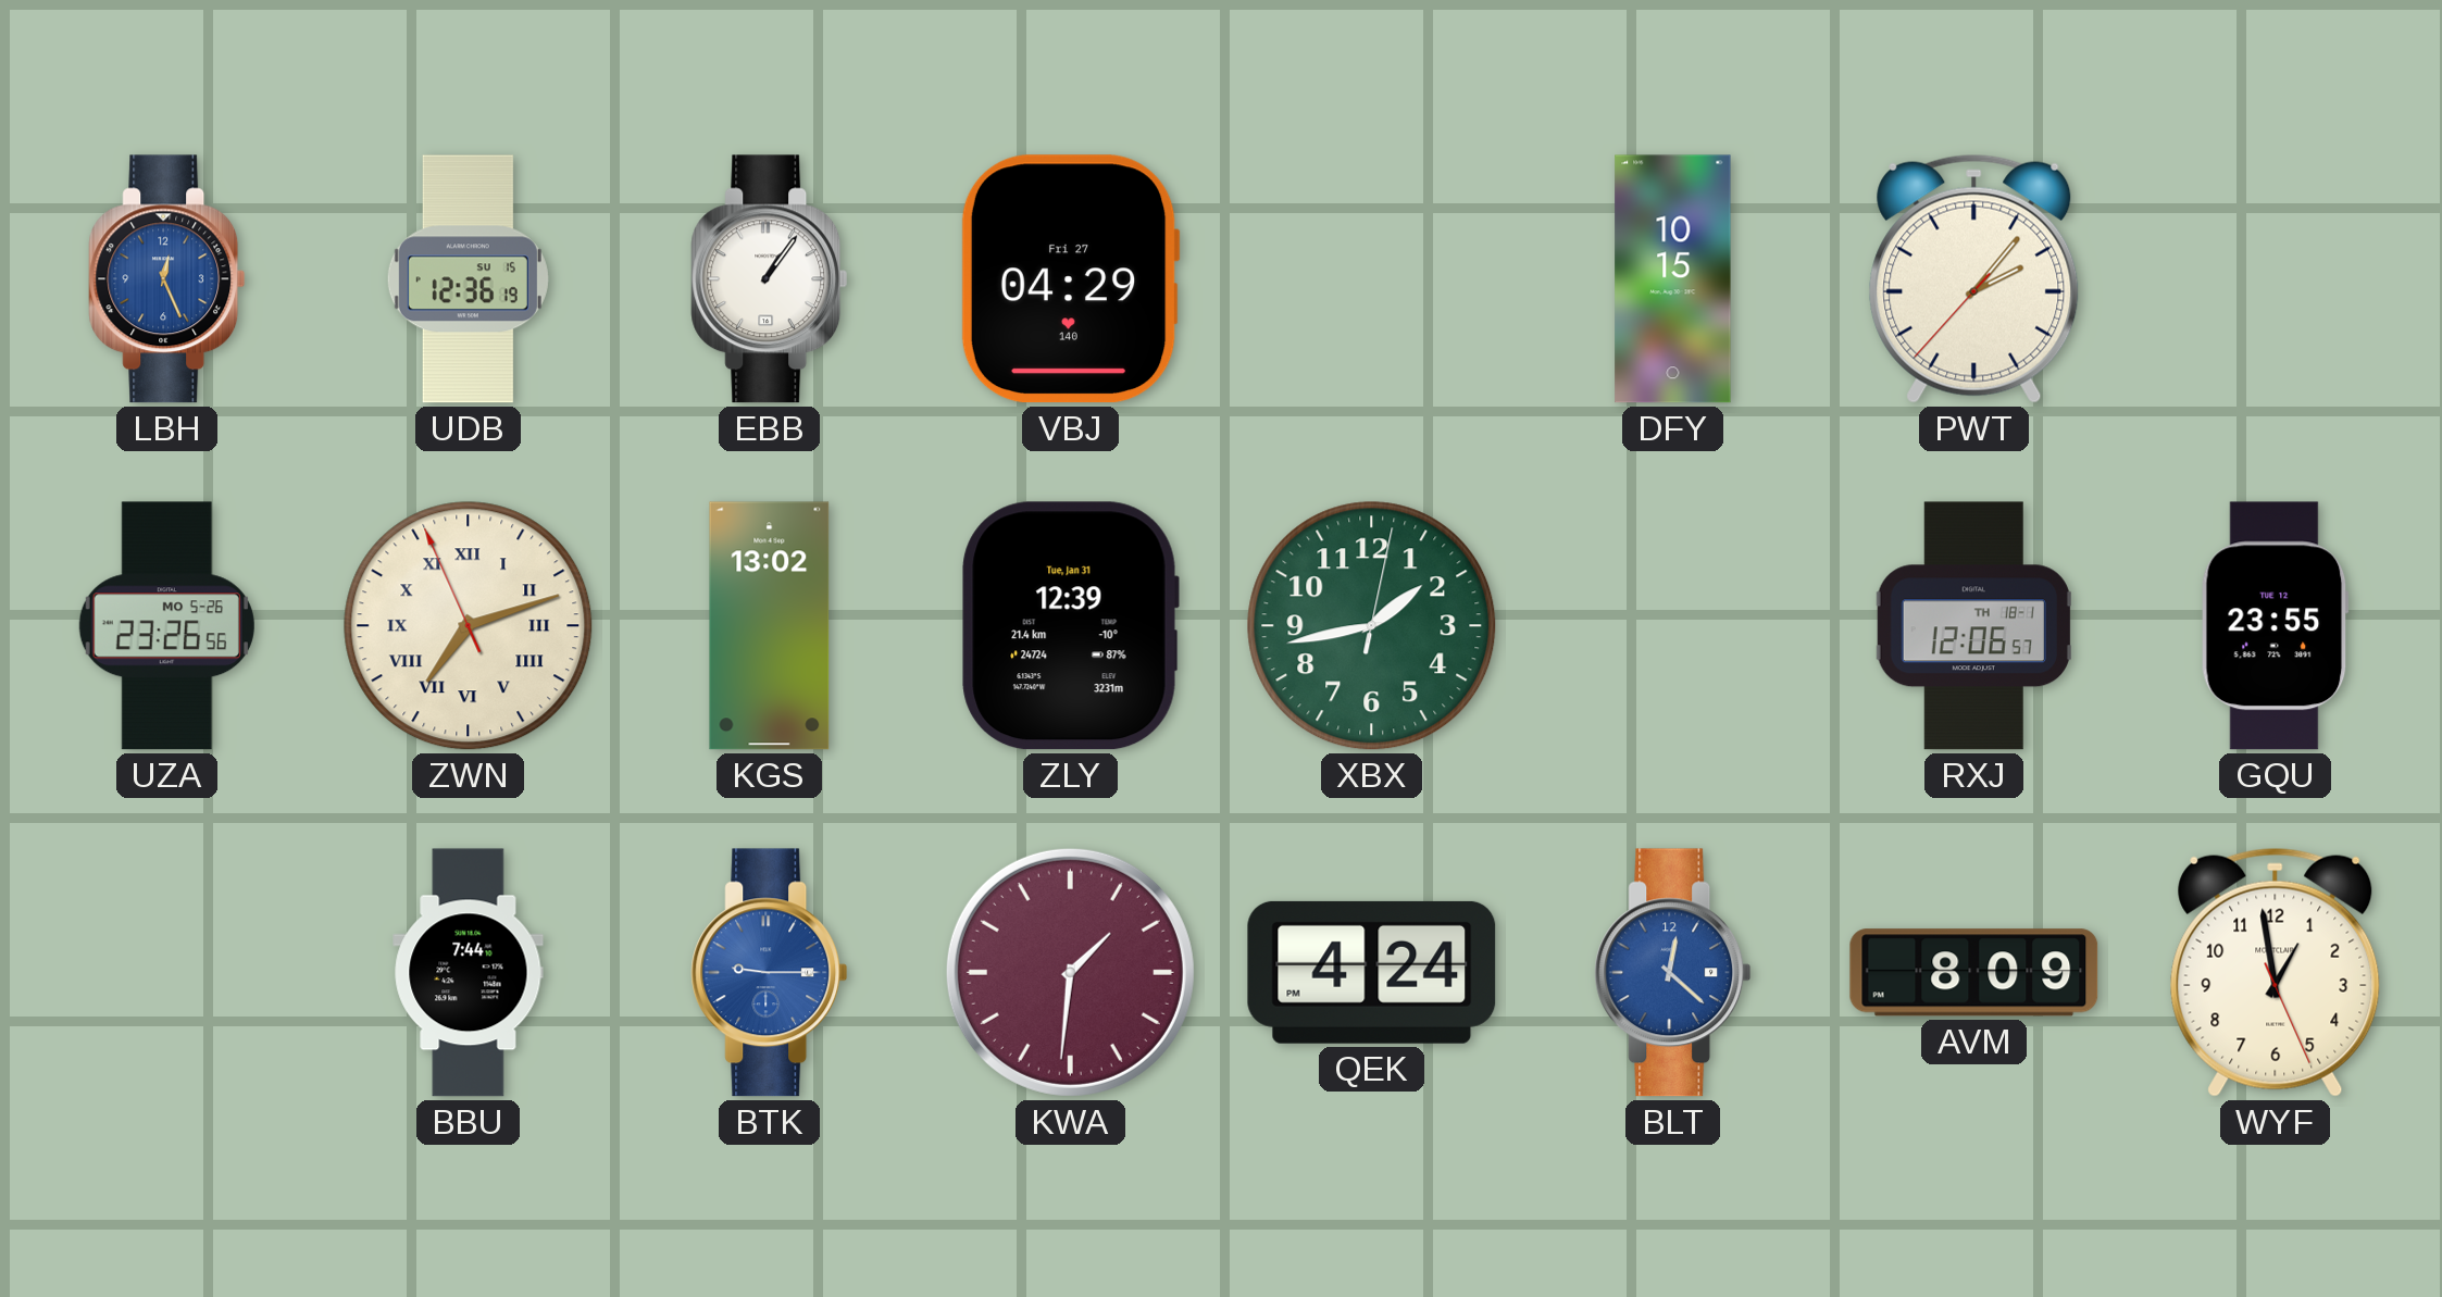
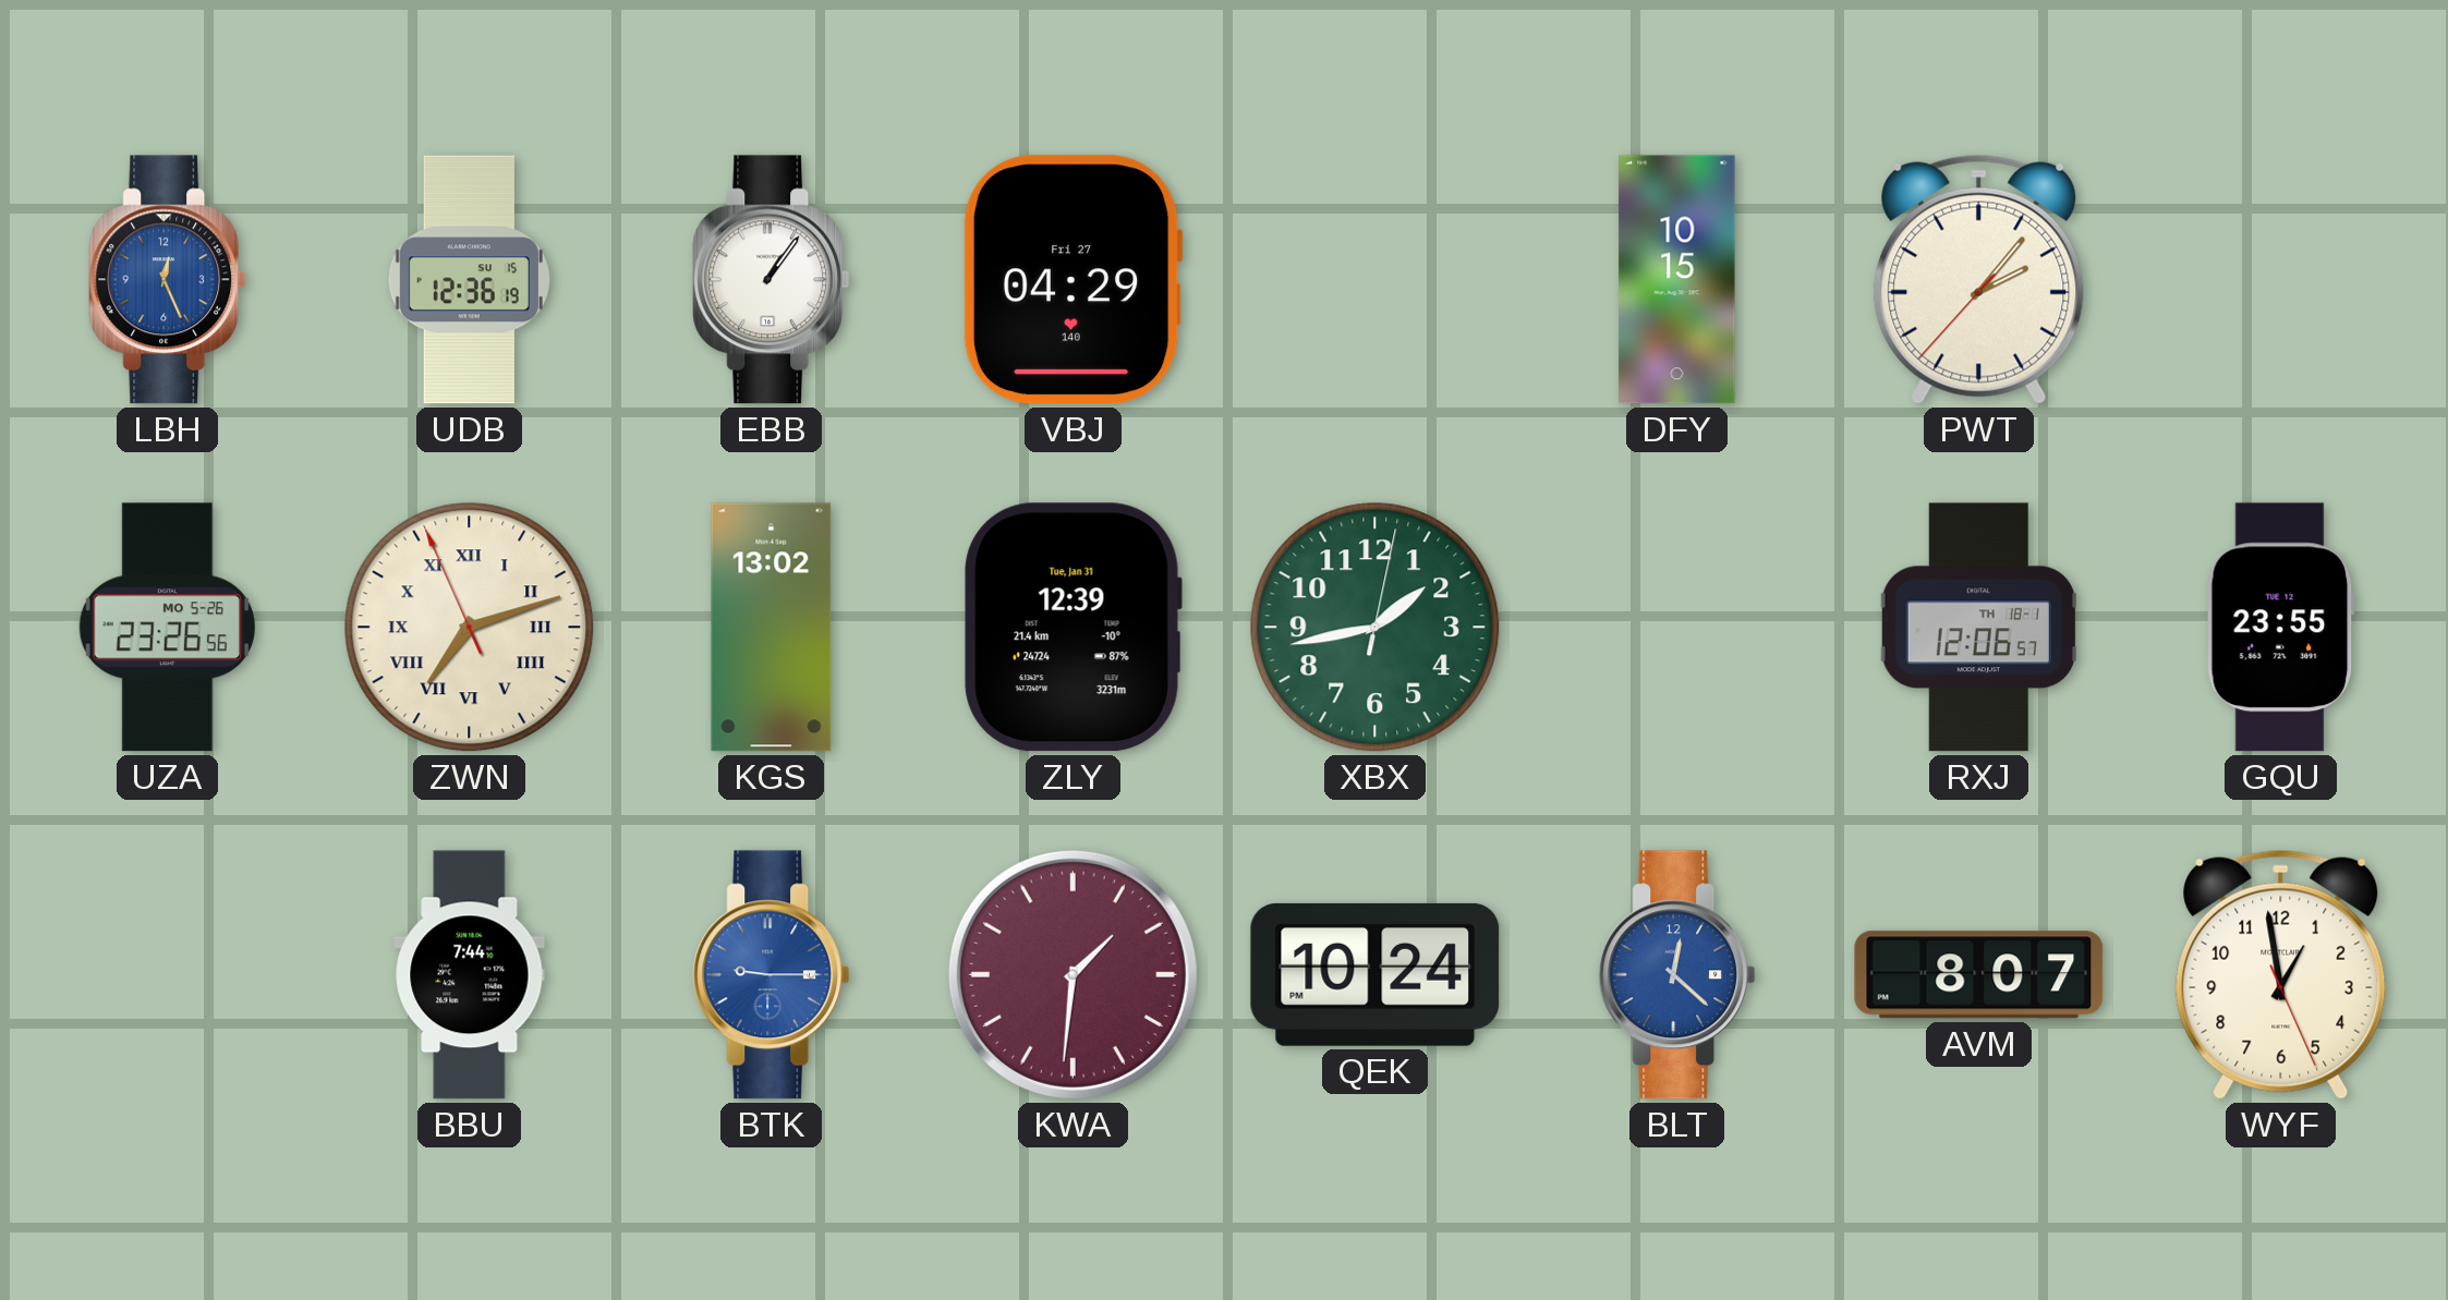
QEK: 4:24 -> 10:24
AVM: 8:09 -> 8:07
